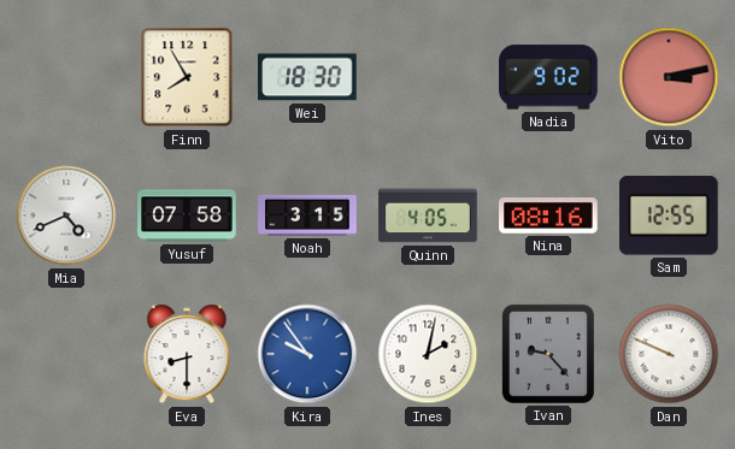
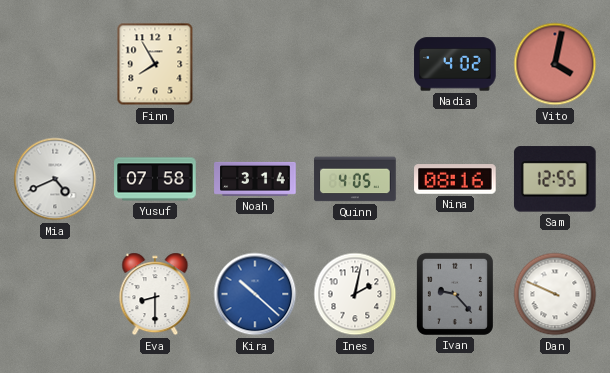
Wei: 18:30 -> none
Nadia: 9:02 -> 4:02
Vito: 3:13 -> 4:02
Noah: 3:15 -> 3:14
Kira: 9:54 -> 10:22
